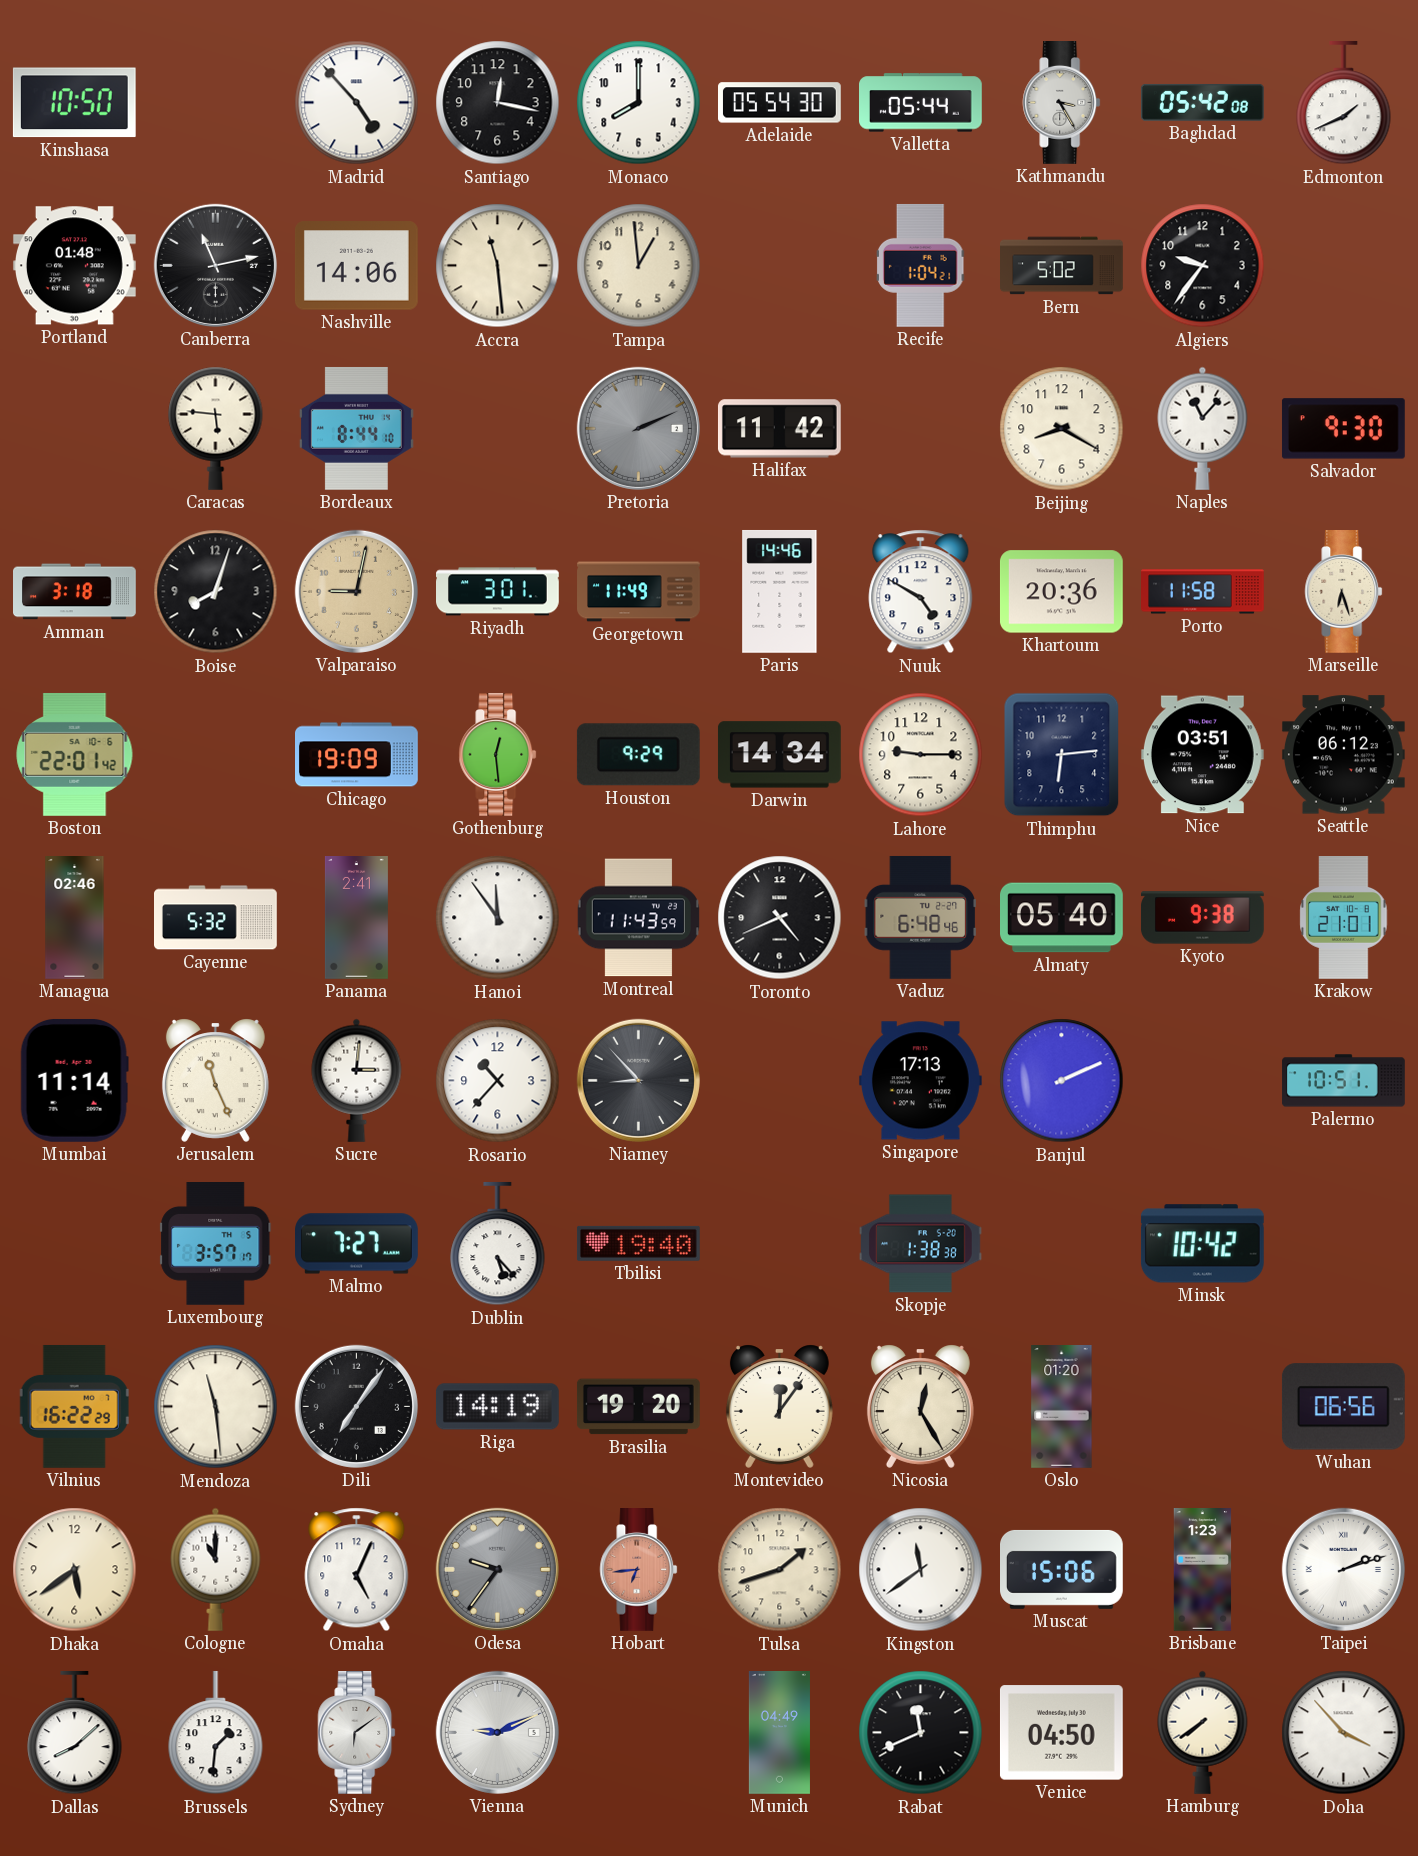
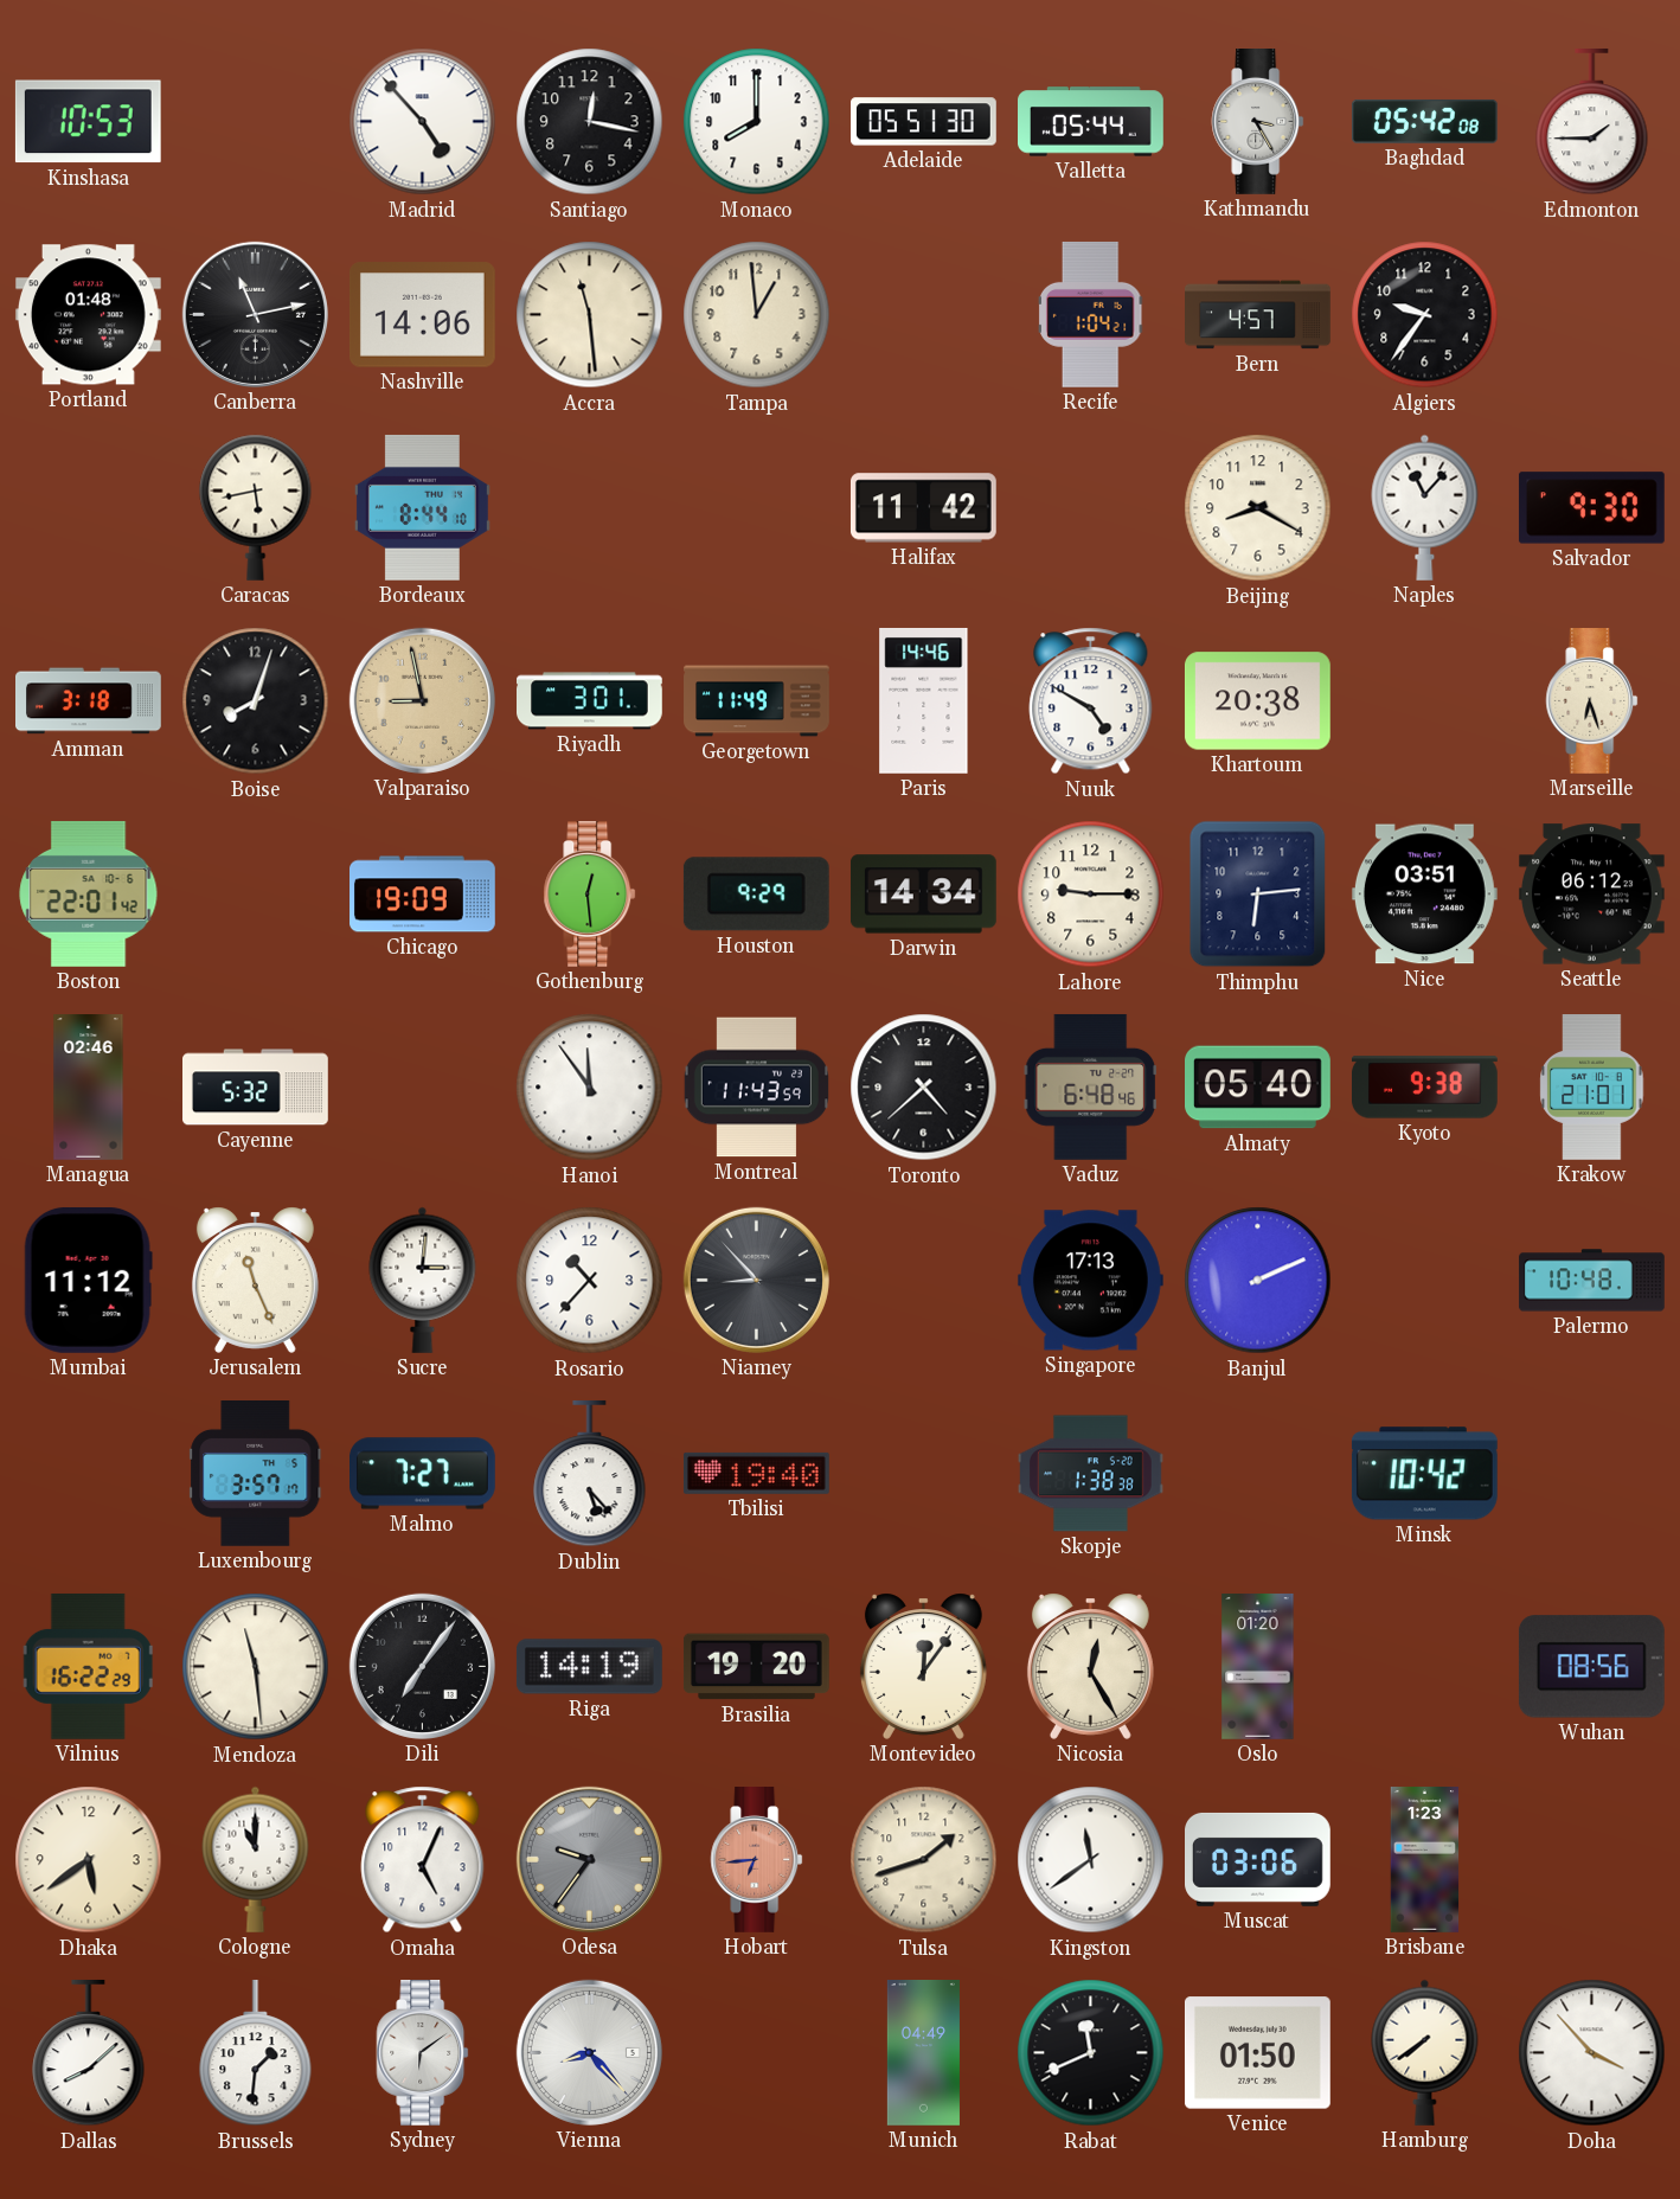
Kinshasa: 10:50 -> 10:53
Adelaide: 05:54 -> 05:51
Edmonton: 1:41 -> 1:45
Bern: 5:02 -> 4:57
Caracas: 5:46 -> 5:43
Pretoria: 2:11 -> none
Valparaiso: 9:02 -> 8:58
Khartoum: 20:36 -> 20:38
Porto: 11:58 -> none
Panama: 2:41 -> none
Toronto: 4:41 -> 4:38
Mumbai: 11:14 -> 11:12
Palermo: 10:51 -> 10:48
Wuhan: 06:56 -> 08:56
Muscat: 15:06 -> 03:06
Taipei: 2:12 -> none
Vienna: 9:11 -> 8:23
Venice: 04:50 -> 01:50
